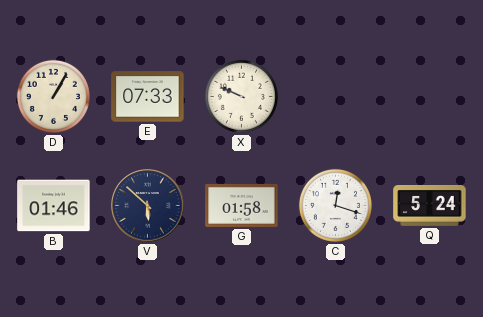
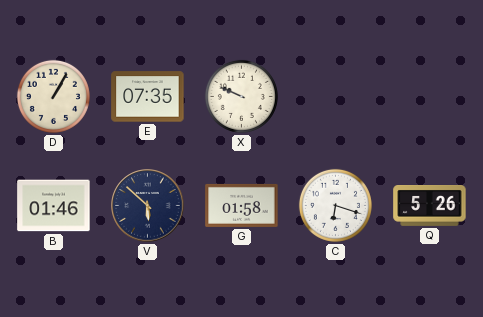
E: 07:33 -> 07:35
C: 12:18 -> 6:18
Q: 5:24 -> 5:26
